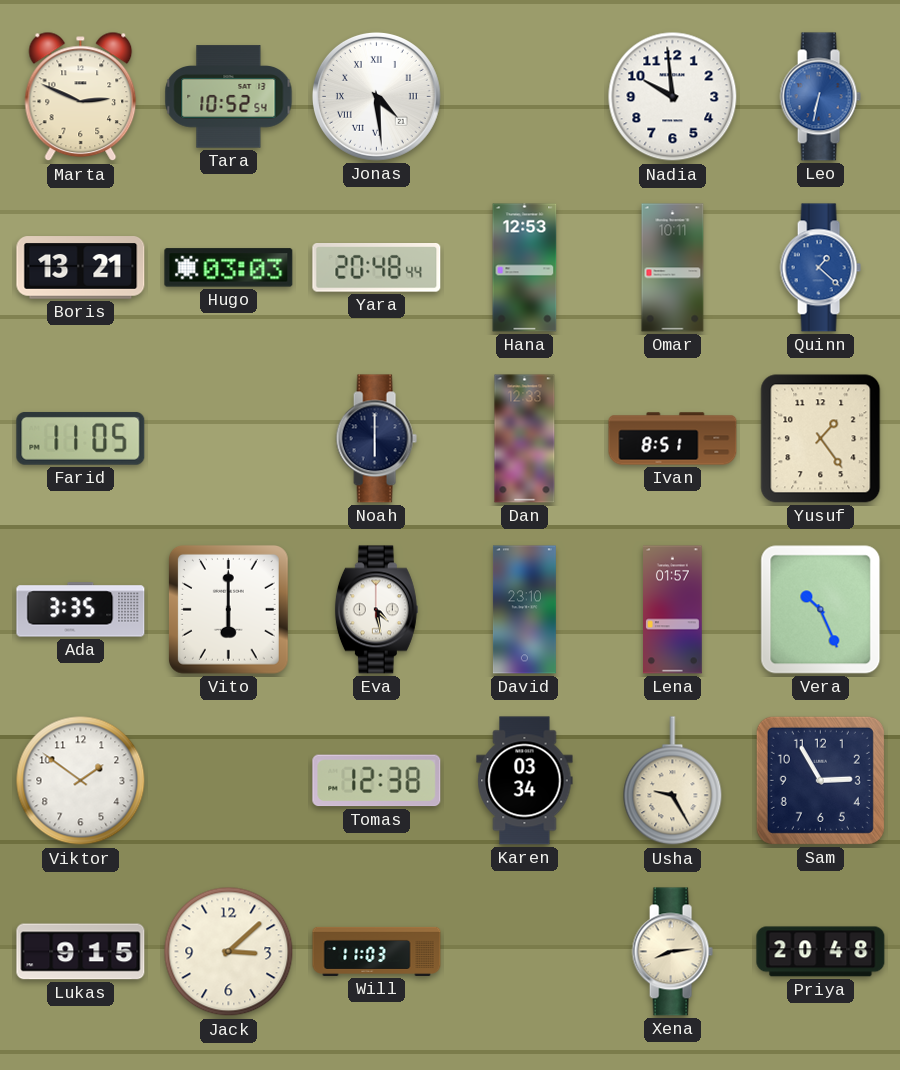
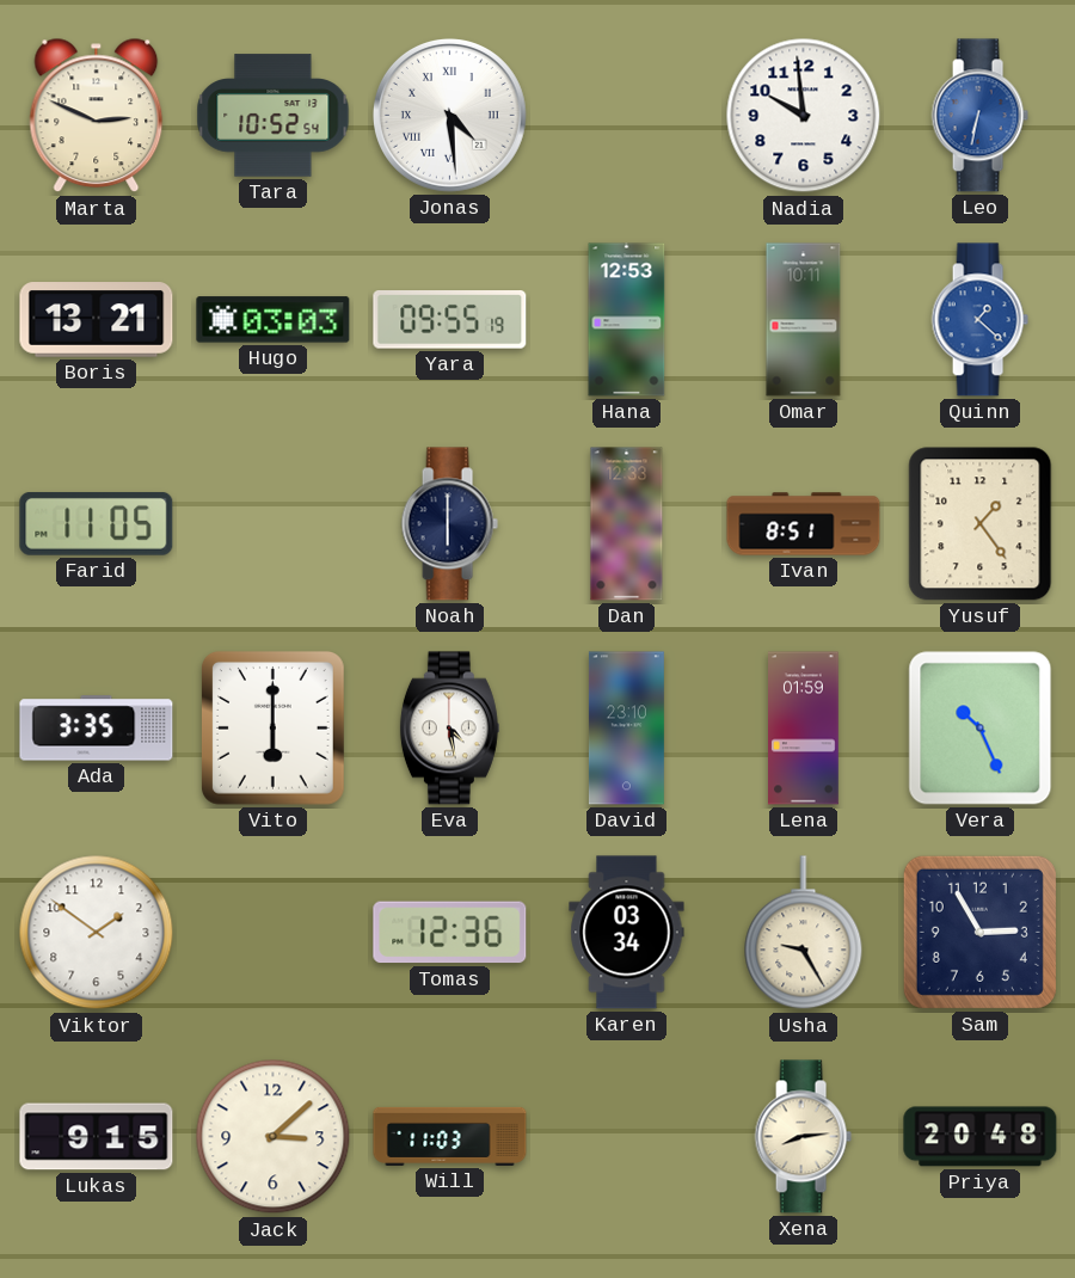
Yara: 20:48 -> 09:55
Lena: 01:57 -> 01:59
Tomas: 12:38 -> 12:36
